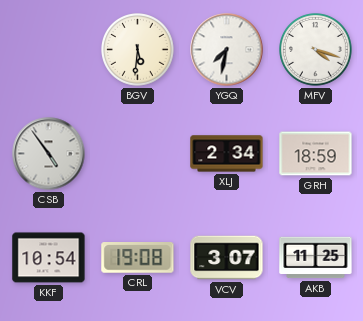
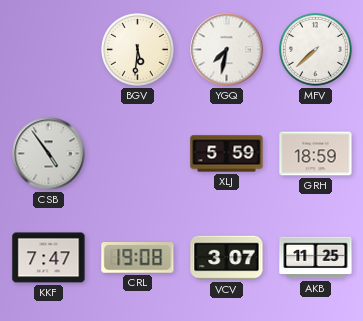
MFV: 4:18 -> 7:38
XLJ: 2:34 -> 5:59
KKF: 10:54 -> 7:47
